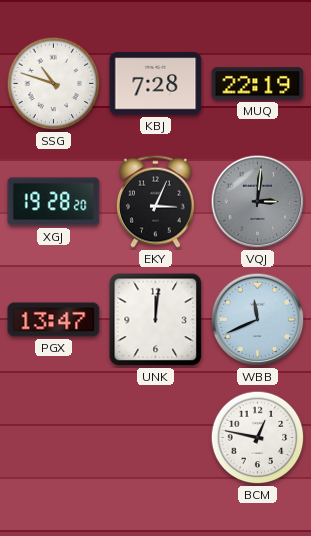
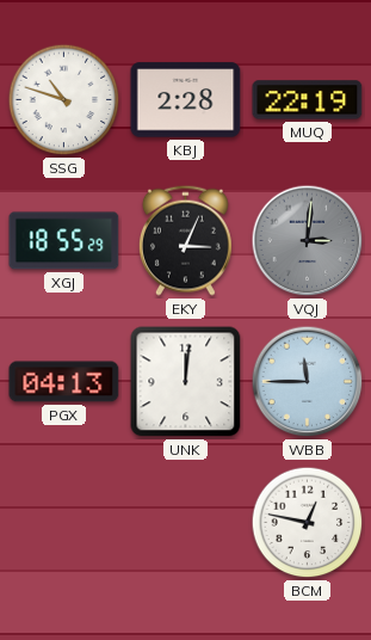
KBJ: 7:28 -> 2:28
XGJ: 19:28 -> 18:55
PGX: 13:47 -> 04:13
WBB: 11:41 -> 11:45
